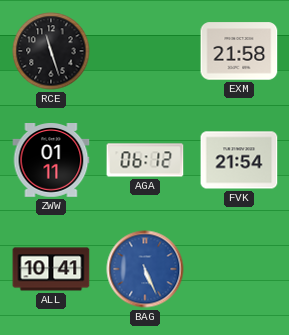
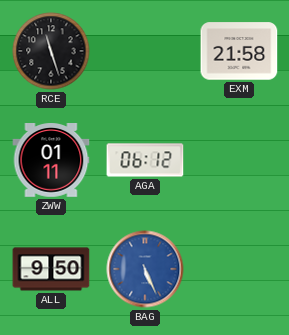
FVK: 21:54 -> none
ALL: 10:41 -> 9:50
